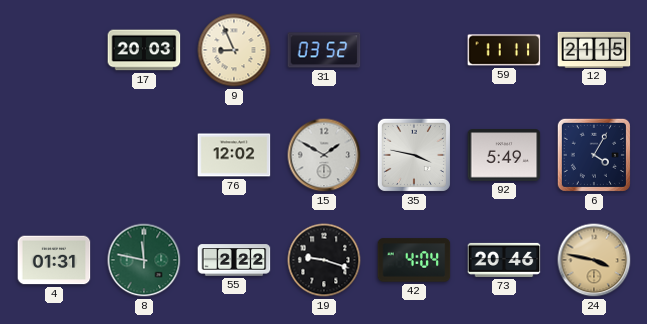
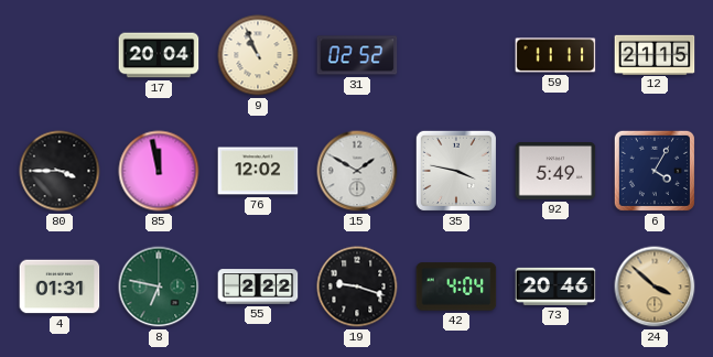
17: 20:03 -> 20:04
9: 8:56 -> 10:56
31: 03:52 -> 02:52
80: none -> 3:45
85: none -> 11:58
8: 11:47 -> 6:47
24: 3:47 -> 3:52
